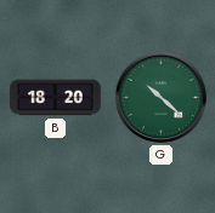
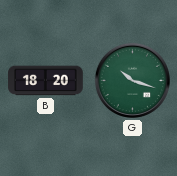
G: 10:22 -> 10:18
